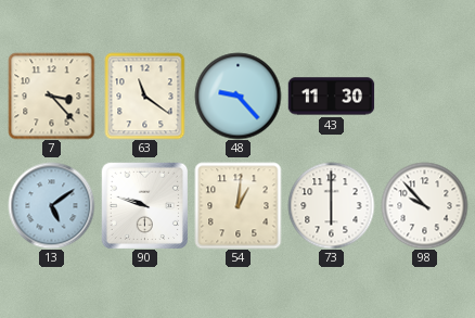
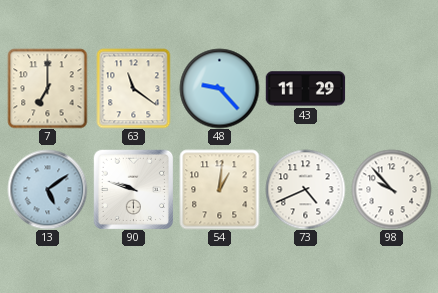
7: 3:23 -> 7:00
43: 11:30 -> 11:29
73: 6:00 -> 4:41
